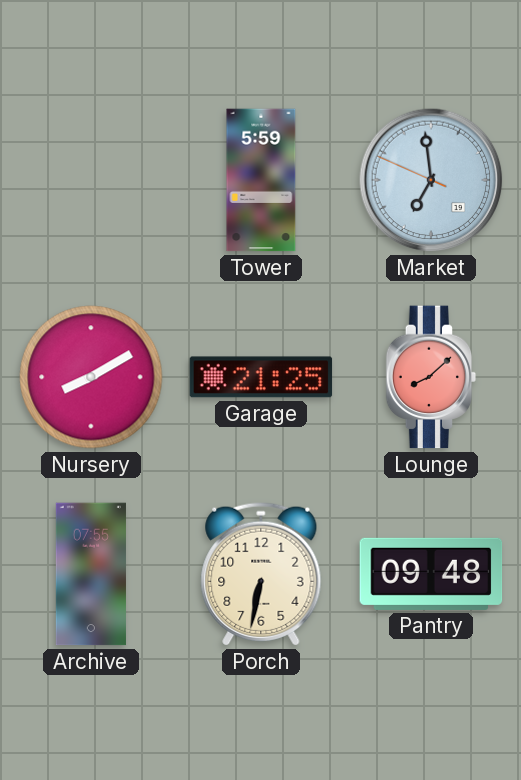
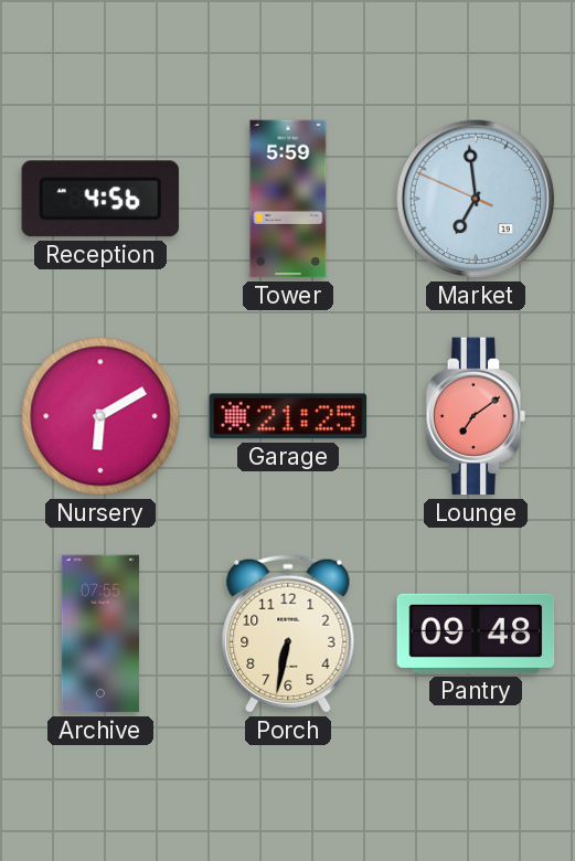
Reception: none -> 4:56
Nursery: 8:10 -> 6:10
Lounge: 8:08 -> 7:09
